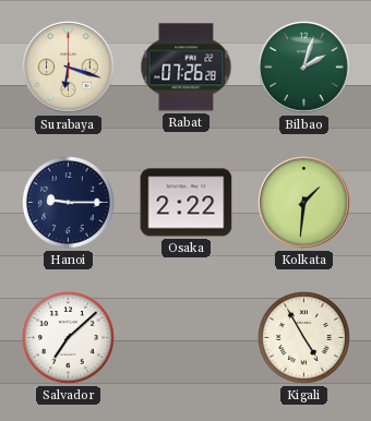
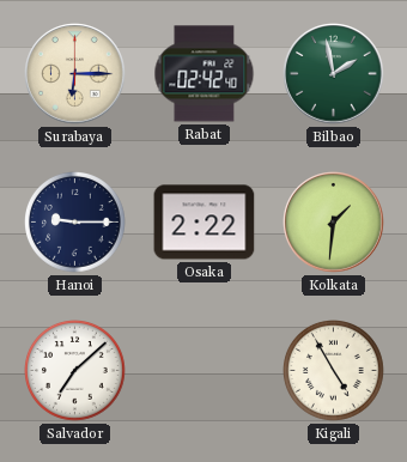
Surabaya: 6:18 -> 6:15
Rabat: 07:26 -> 02:42
Bilbao: 2:03 -> 1:58
